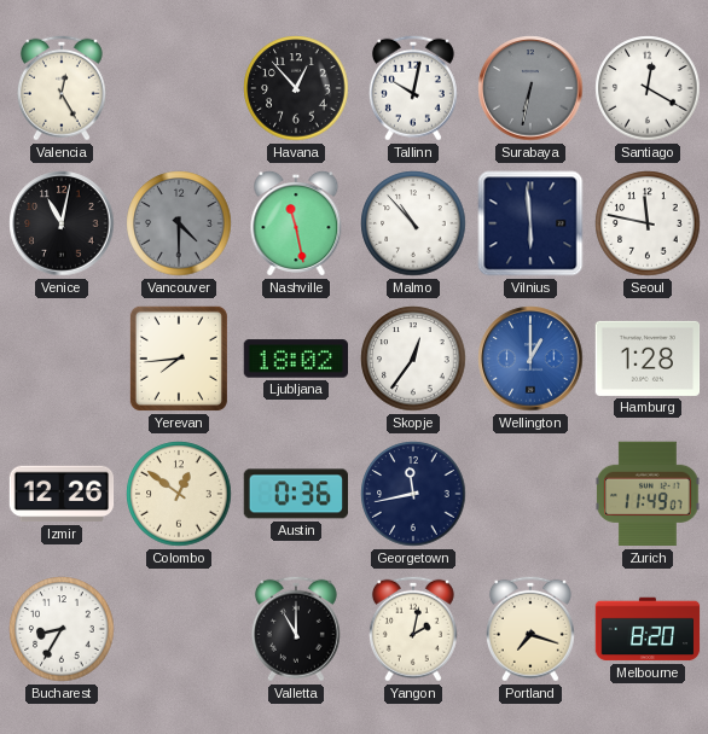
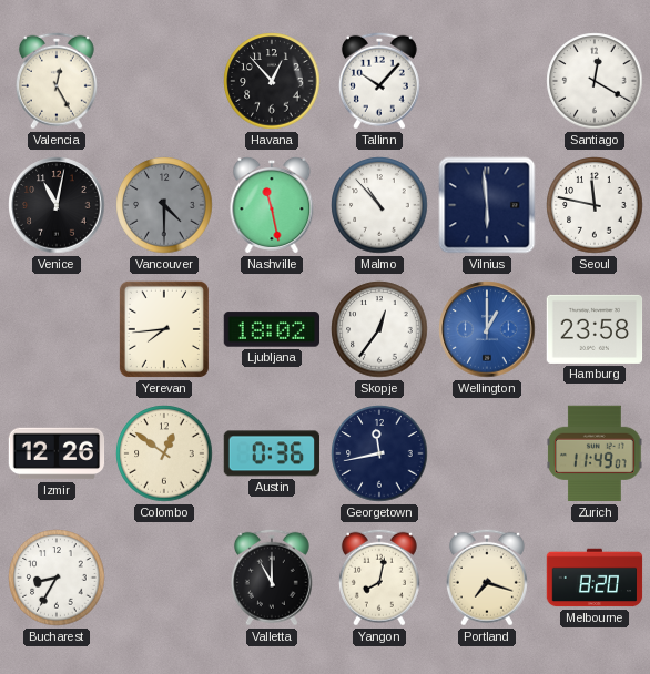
Tallinn: 10:02 -> 10:07
Surabaya: 6:32 -> none
Hamburg: 1:28 -> 23:58
Yangon: 2:02 -> 8:02
